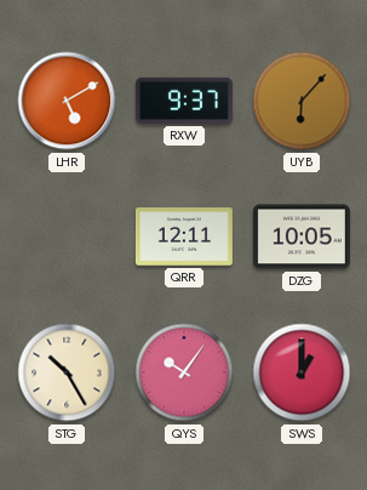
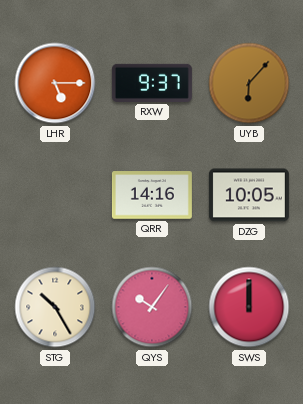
LHR: 5:10 -> 5:15
QRR: 12:11 -> 14:16
SWS: 1:00 -> 12:00
